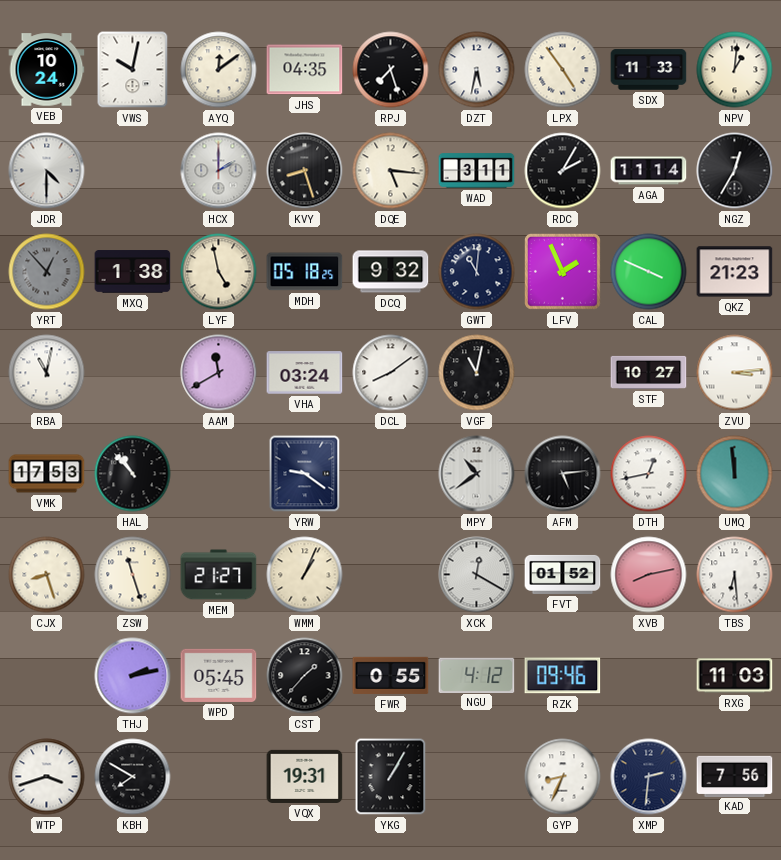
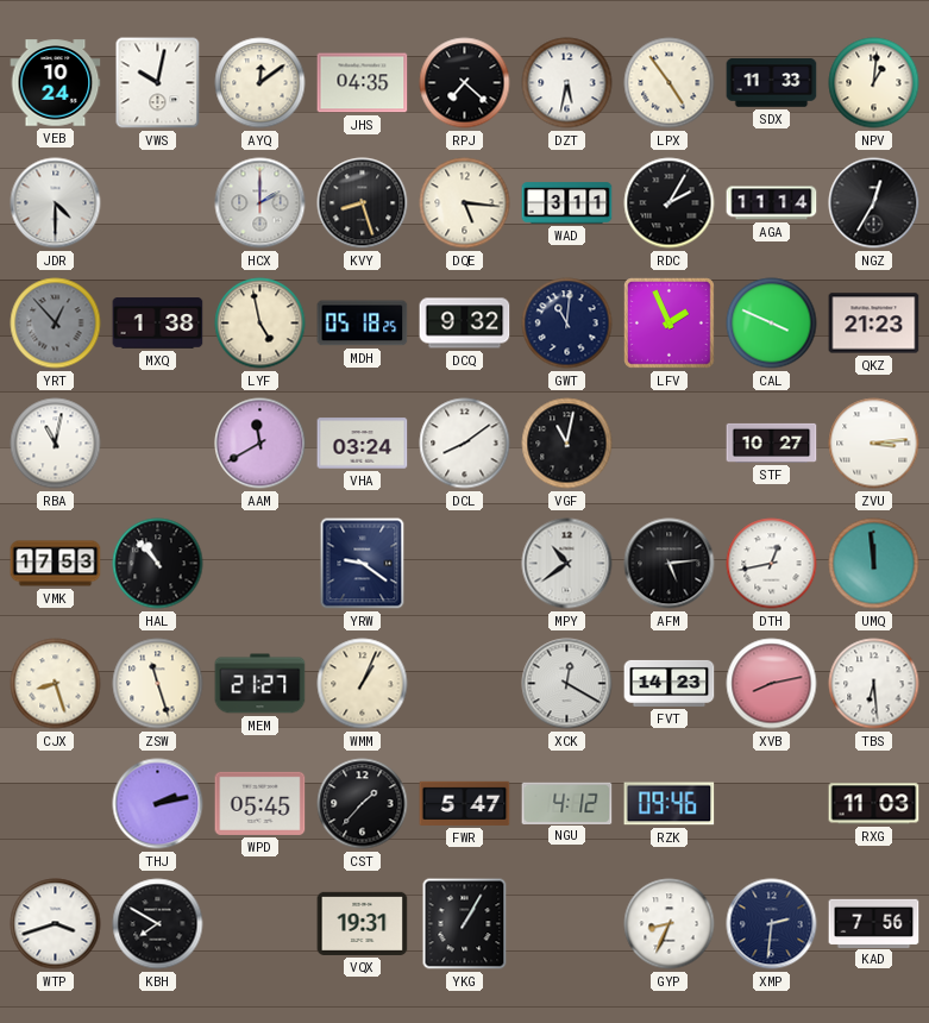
RPJ: 7:27 -> 7:22
FVT: 01:52 -> 14:23
FWR: 0:55 -> 5:47
